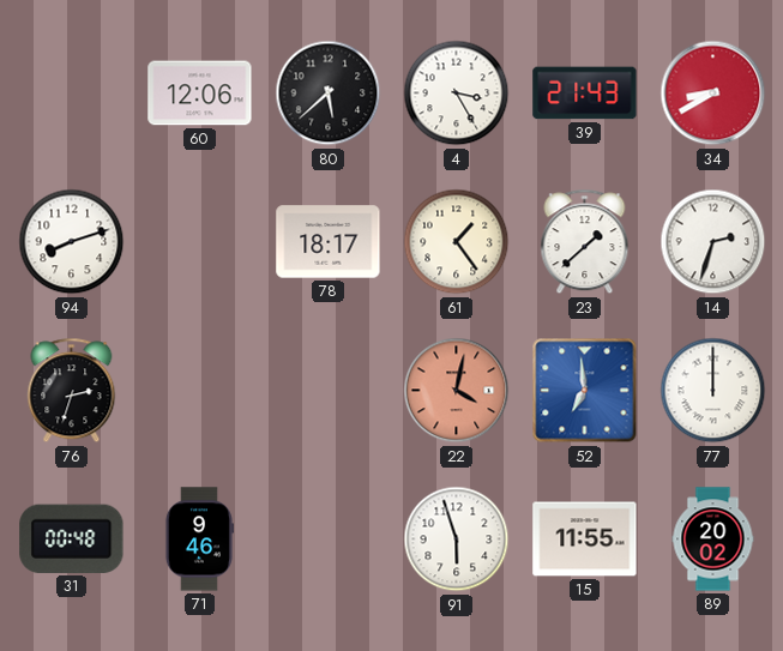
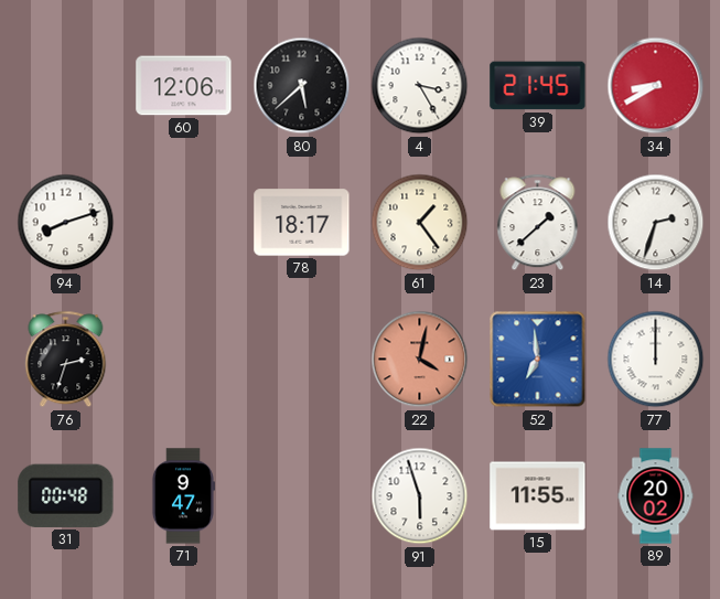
39: 21:43 -> 21:45
71: 9:46 -> 9:47
